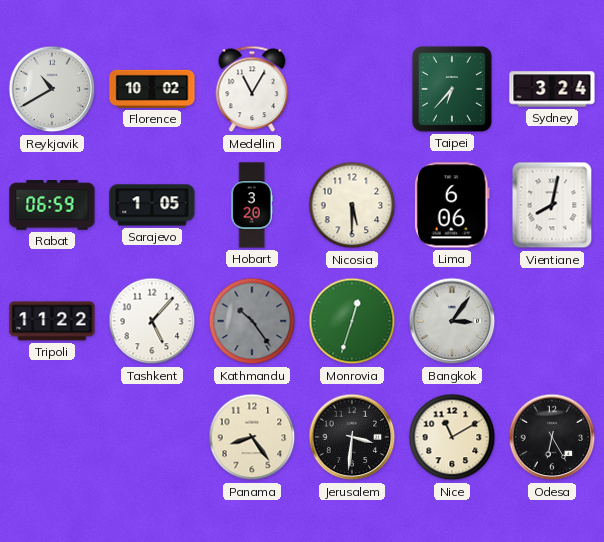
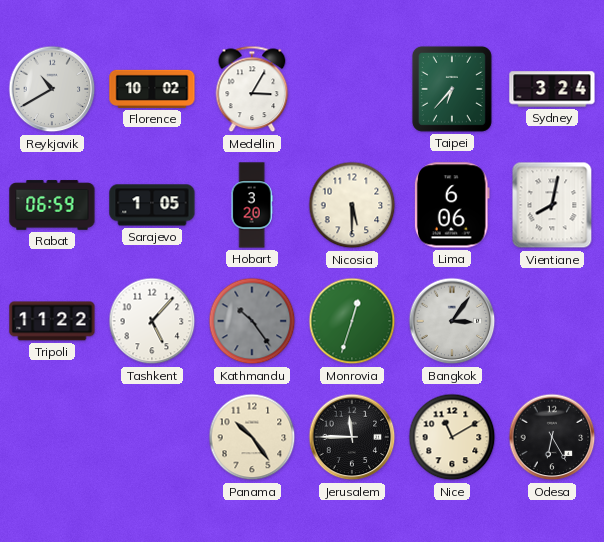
Medellin: 11:05 -> 3:05
Panama: 8:24 -> 10:24
Jerusalem: 3:31 -> 11:45
